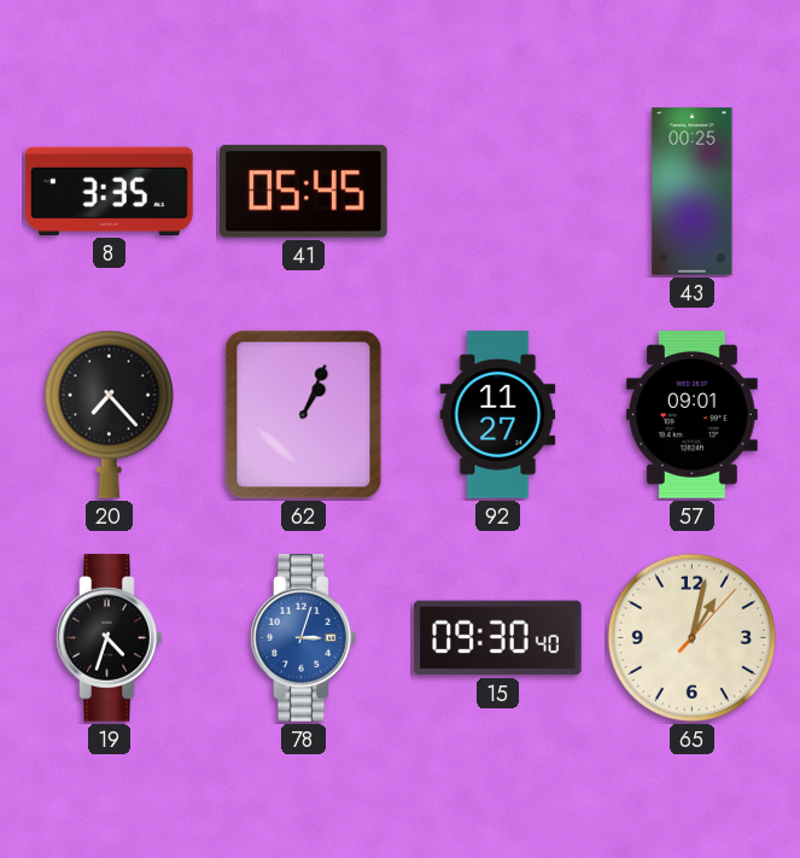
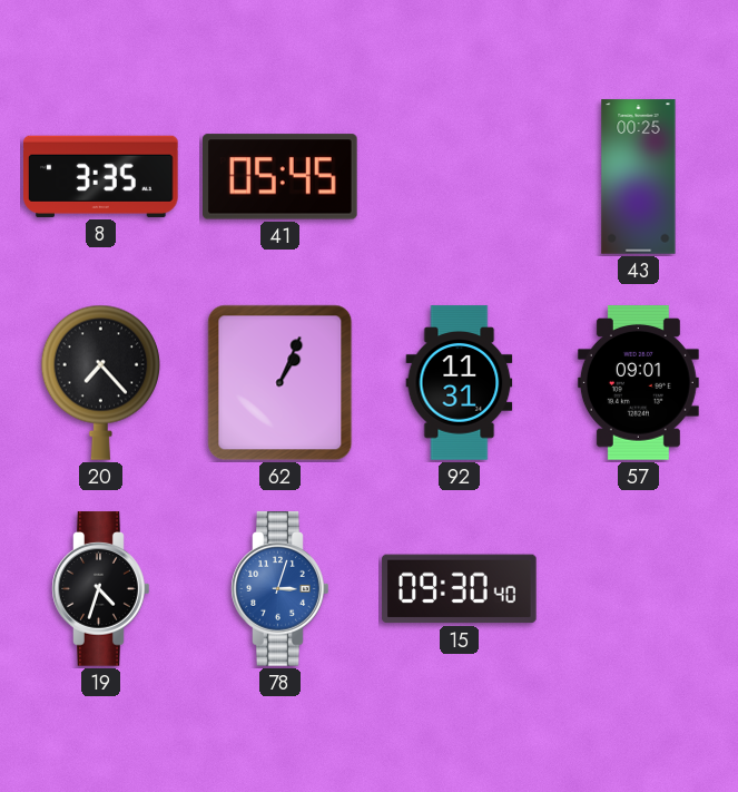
92: 11:27 -> 11:31
65: 1:02 -> none
